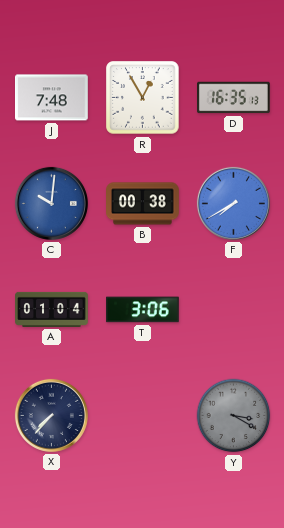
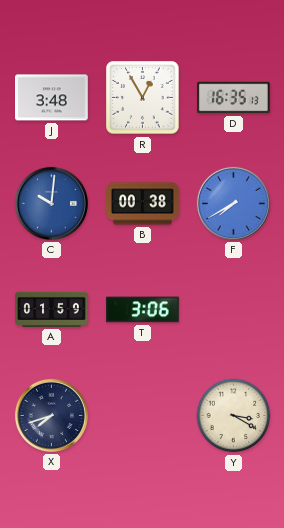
J: 7:48 -> 3:48
A: 01:04 -> 01:59
X: 7:37 -> 7:42
Y dial: grey -> cream
